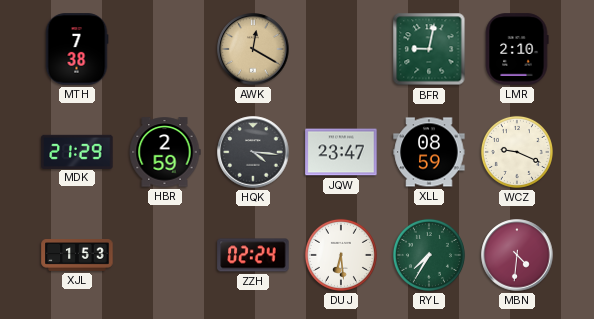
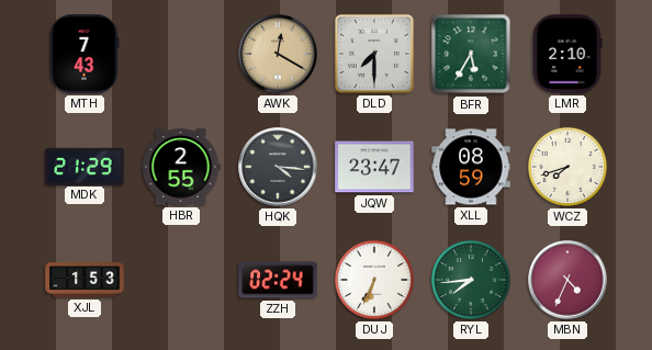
MTH: 7:38 -> 7:43
DLD: none -> 7:30
BFR: 9:02 -> 5:35
HBR: 2:59 -> 2:55
WCZ: 9:19 -> 7:42
DUJ: 6:29 -> 6:34
RYL: 7:35 -> 7:44
MBN: 4:31 -> 4:34
